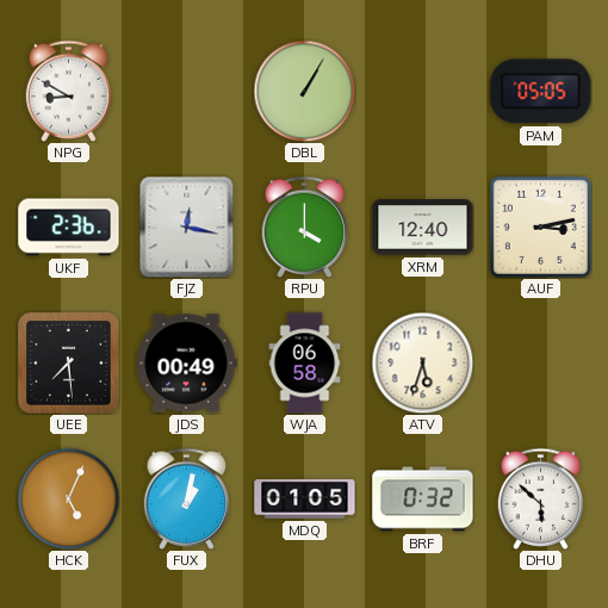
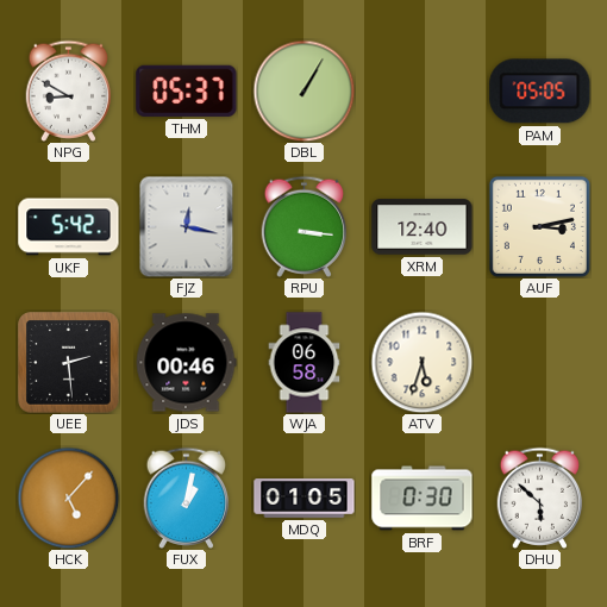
THM: none -> 05:37
UKF: 2:36 -> 5:42
RPU: 4:00 -> 3:16
UEE: 7:29 -> 2:29
JDS: 00:49 -> 00:46
HCK: 5:04 -> 5:07
BRF: 0:32 -> 0:30
